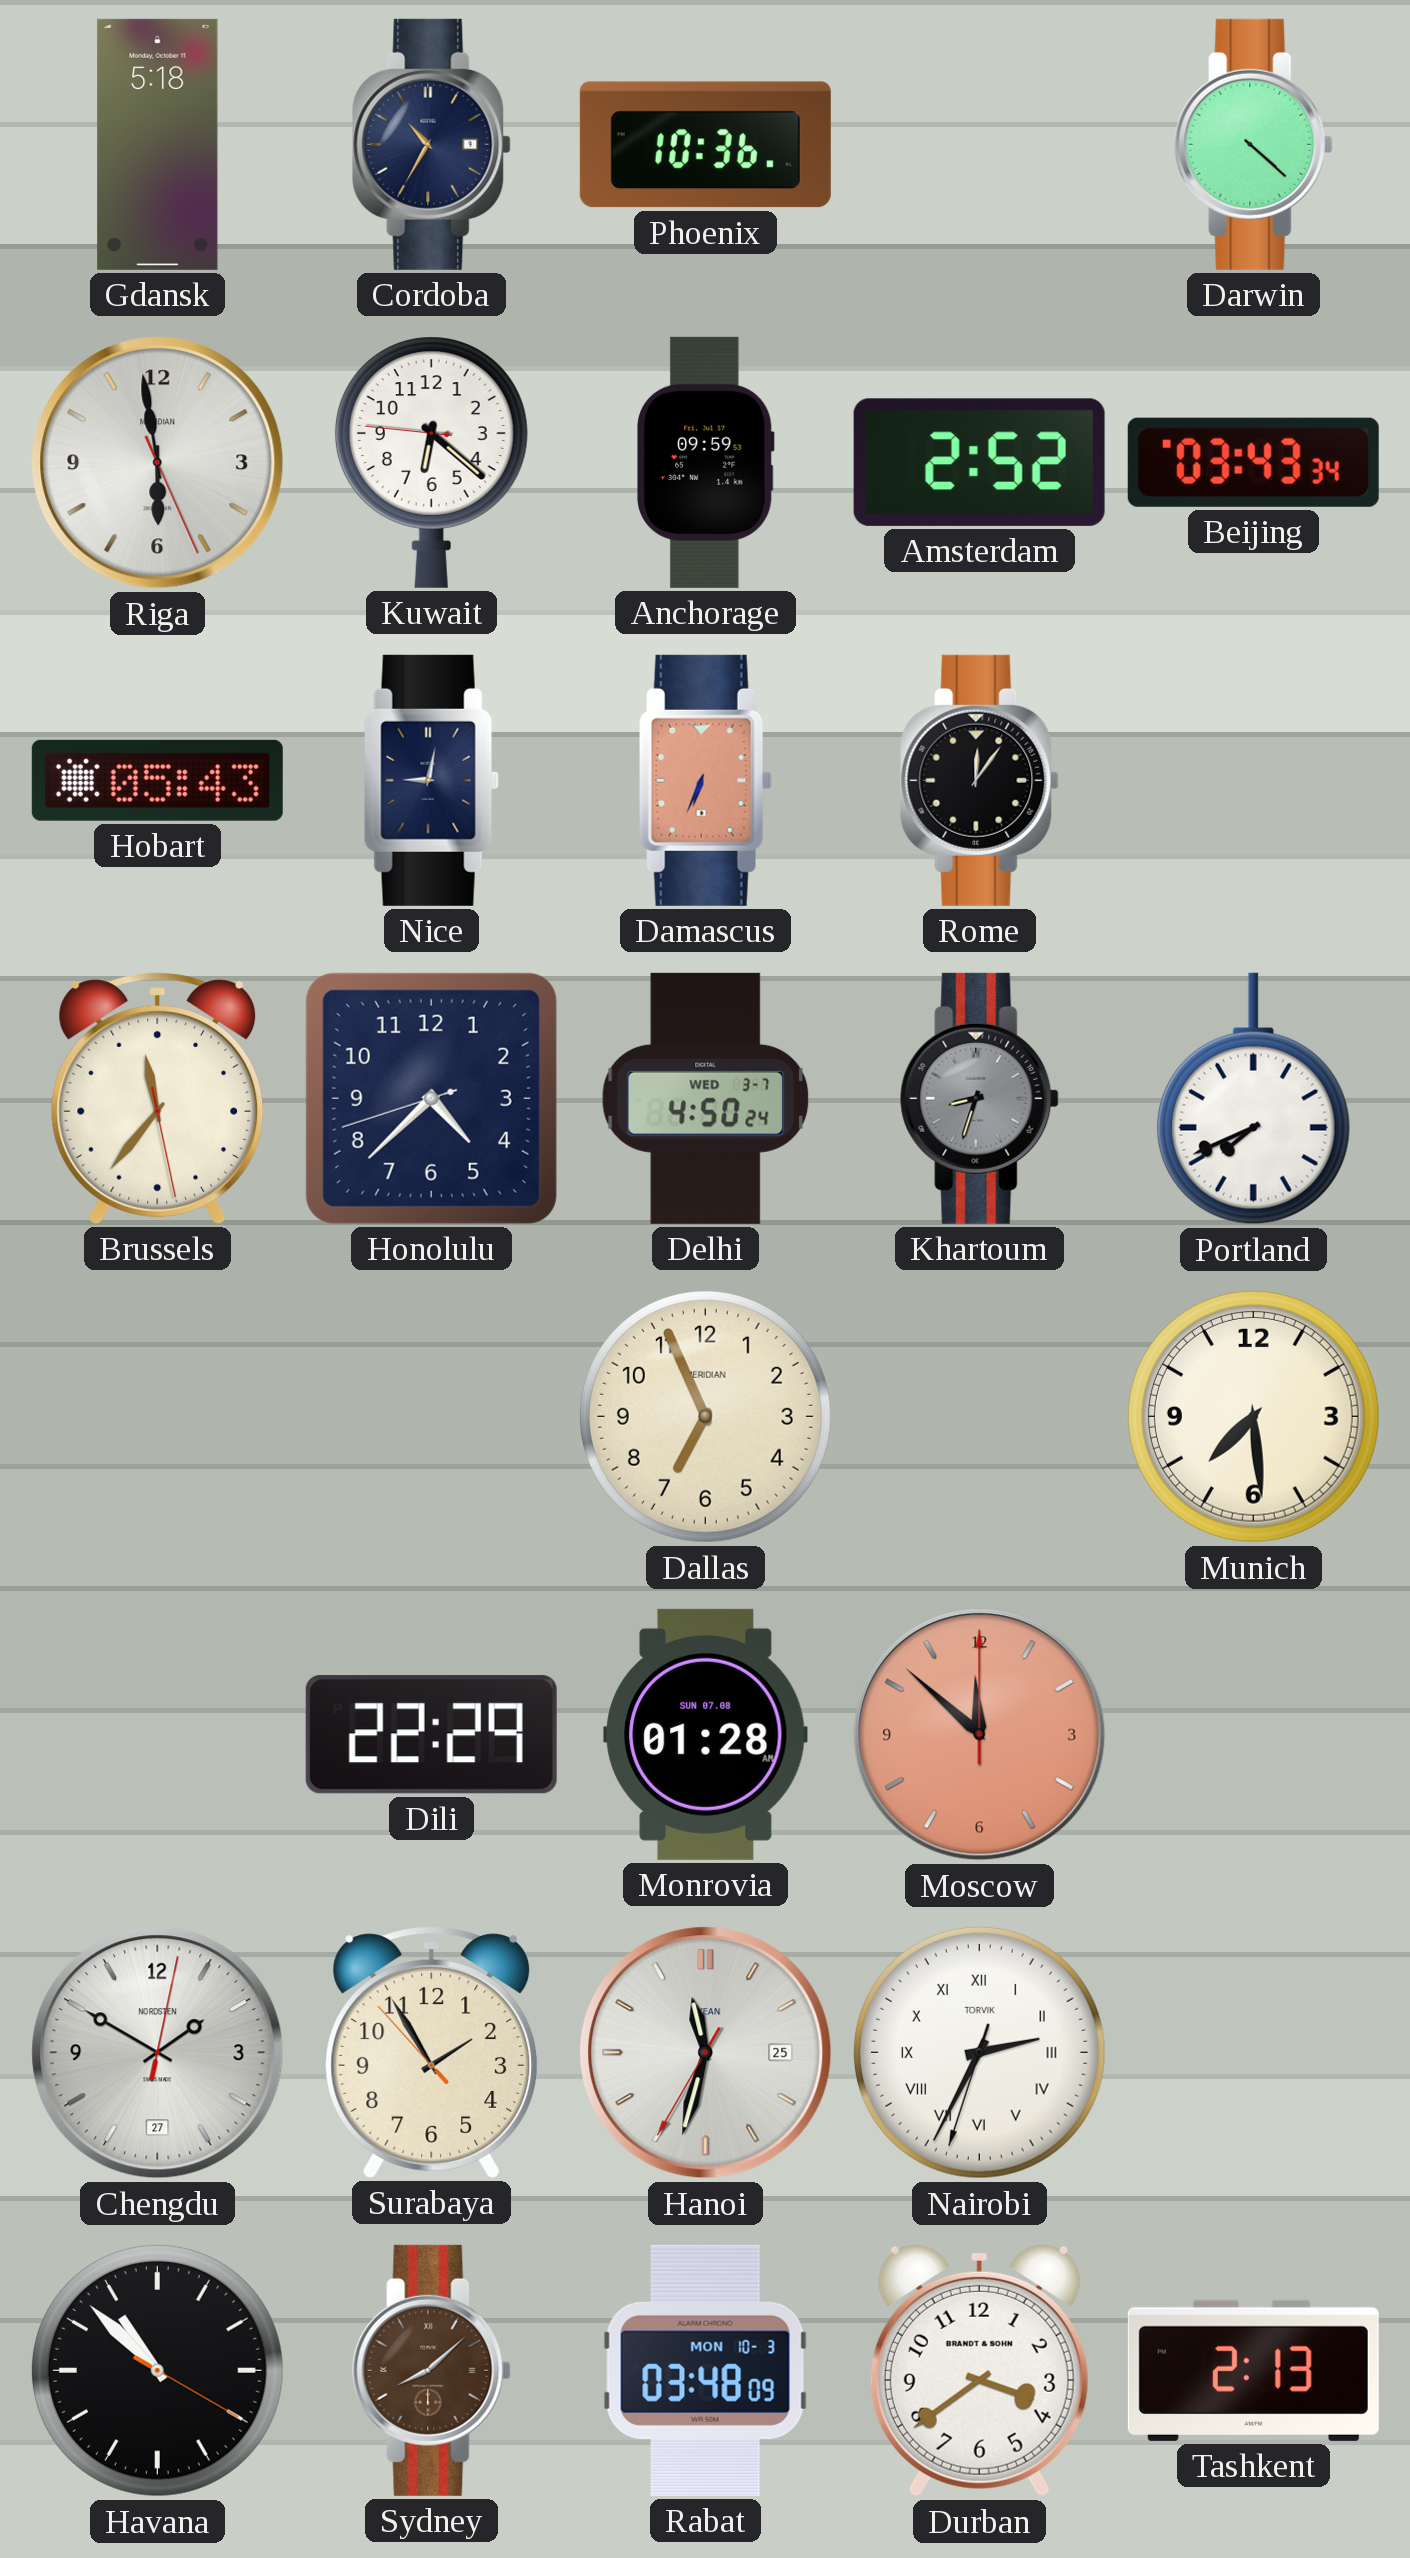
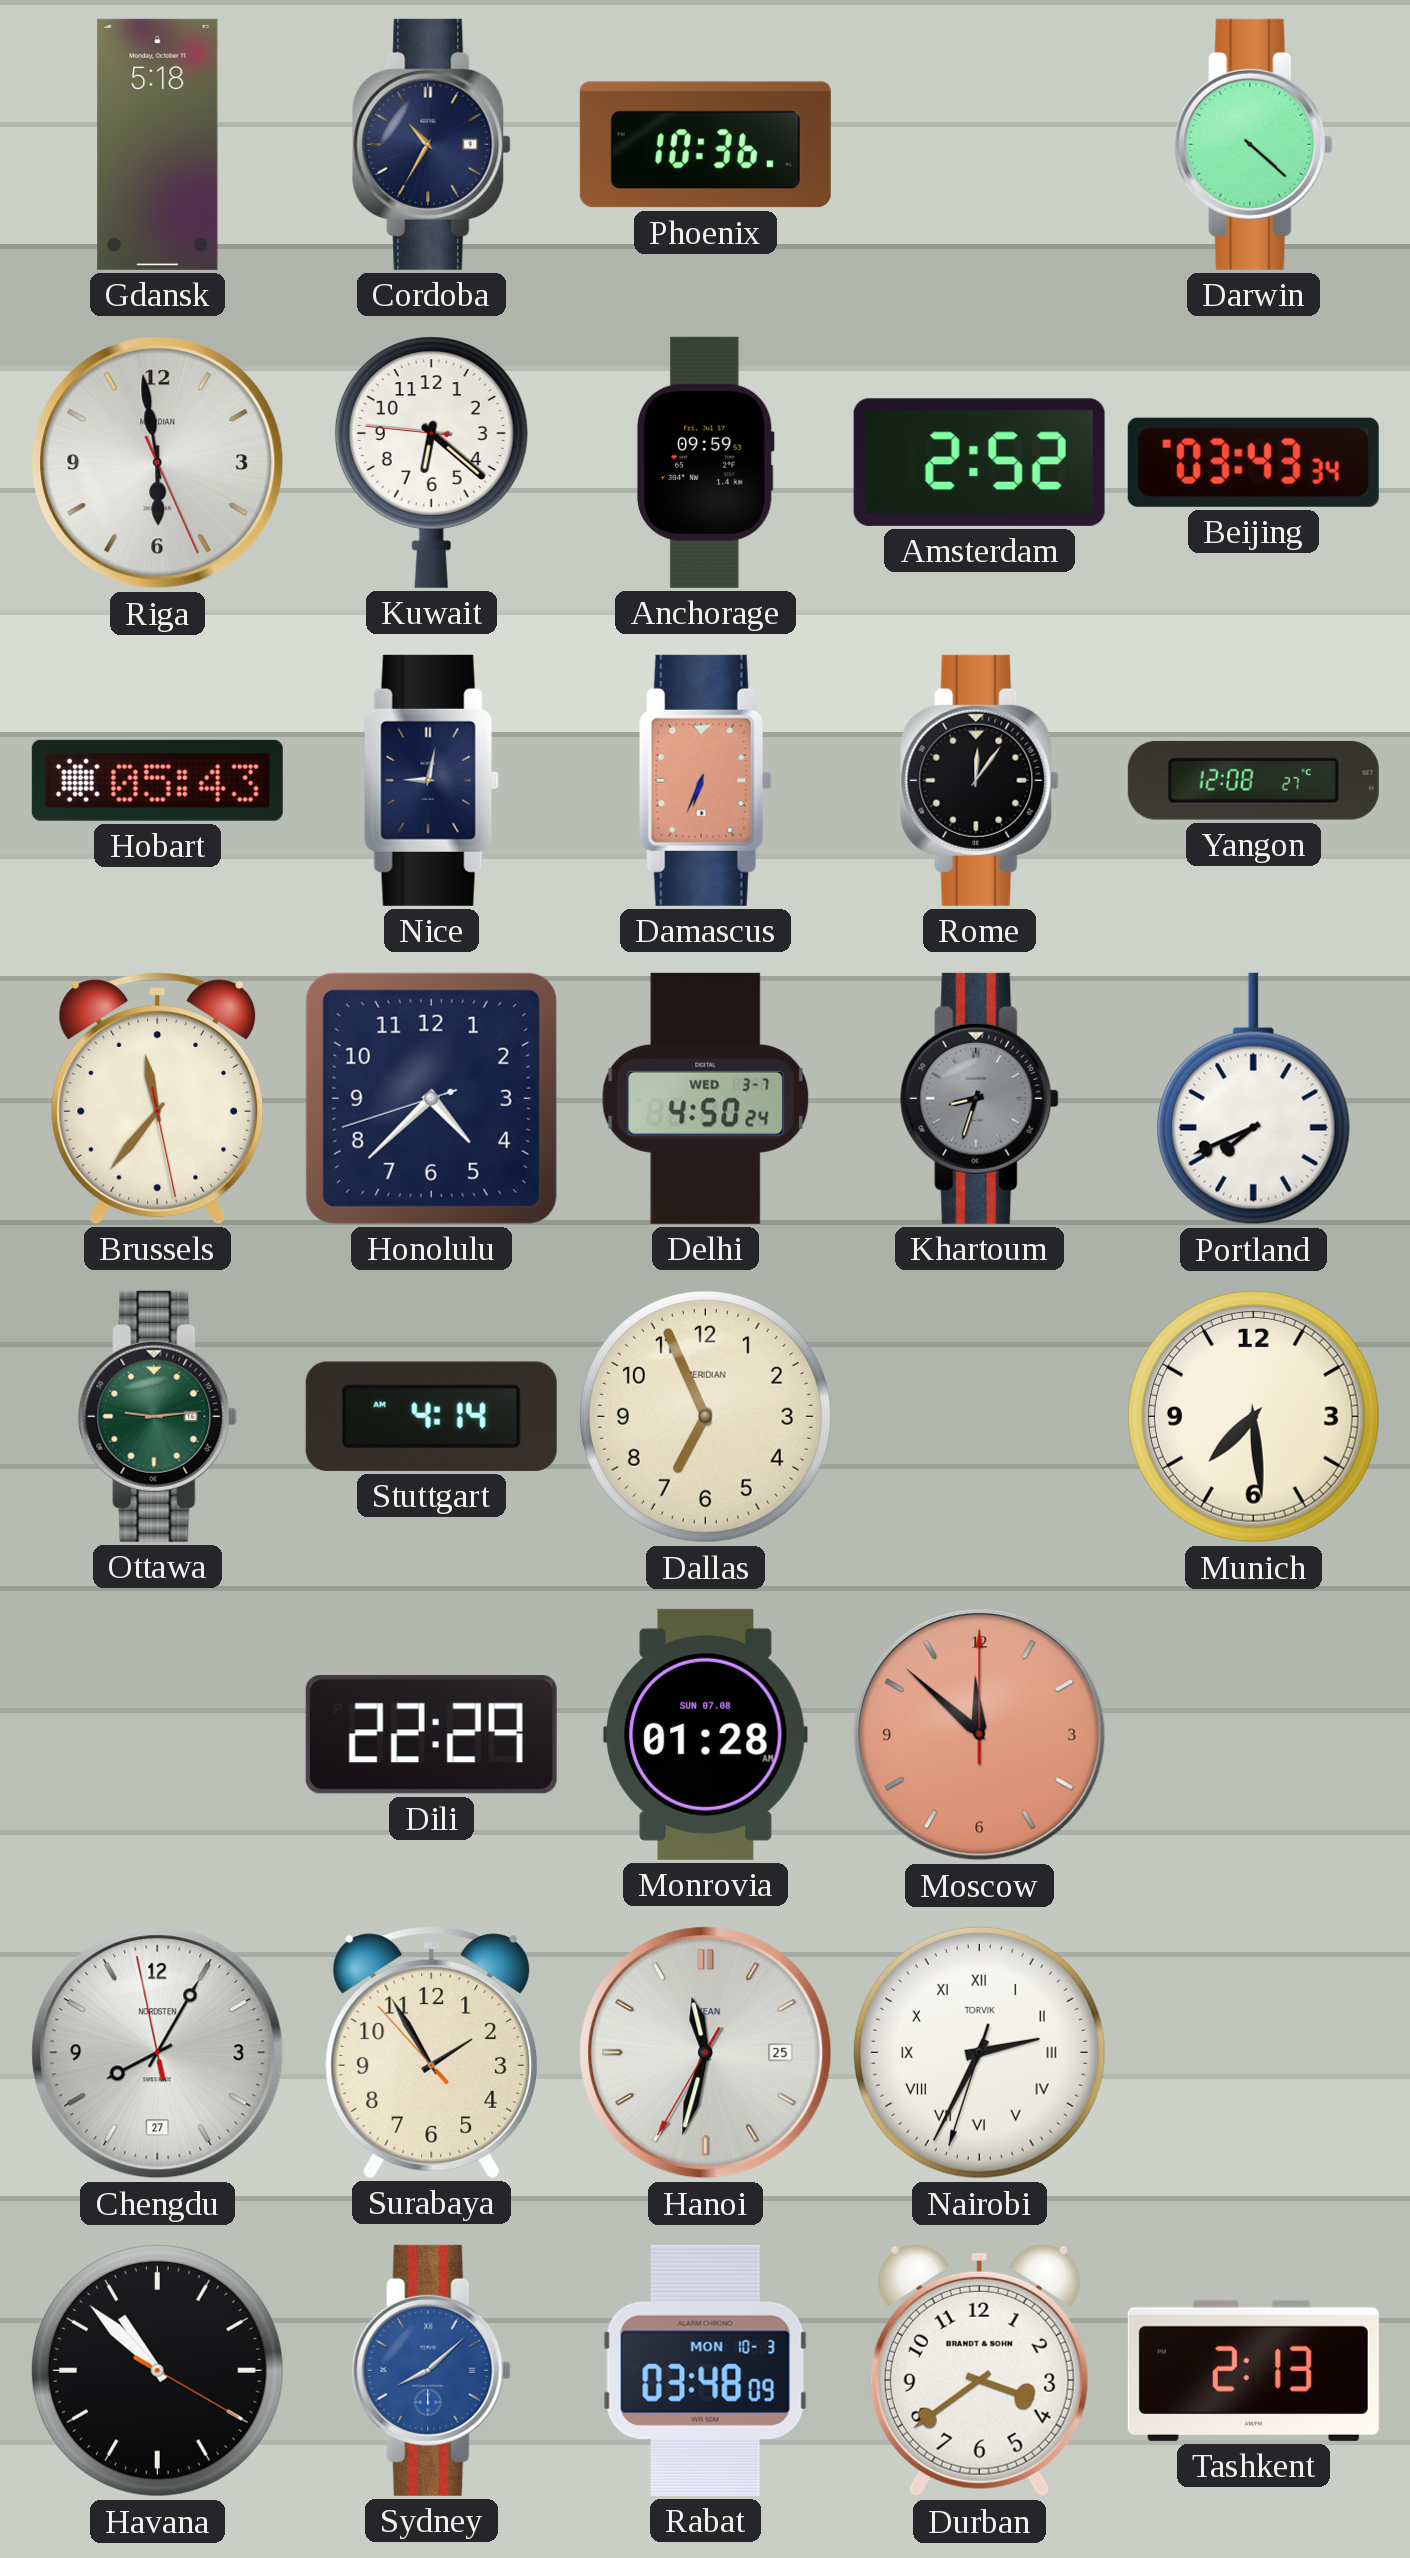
Yangon: none -> 12:08
Ottawa: none -> 9:14
Stuttgart: none -> 4:14
Chengdu: 1:50 -> 8:04
Sydney dial: brown -> blue
